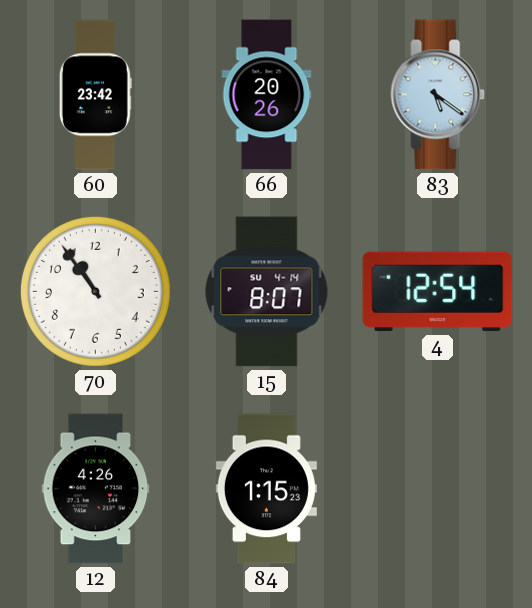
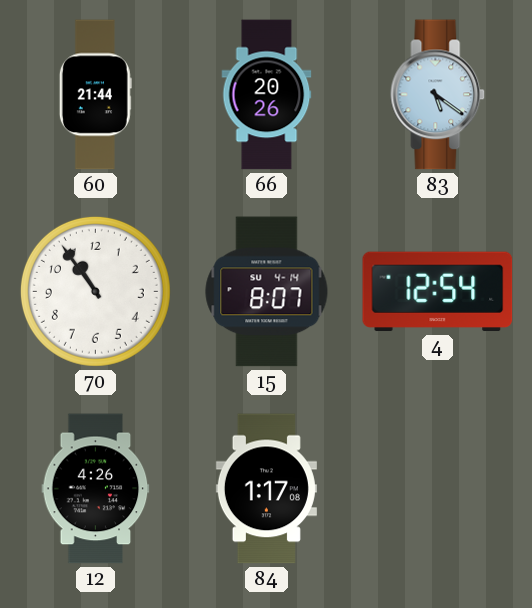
60: 23:42 -> 21:44
84: 1:15 -> 1:17
